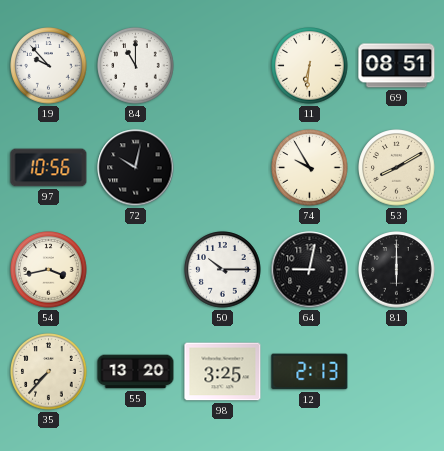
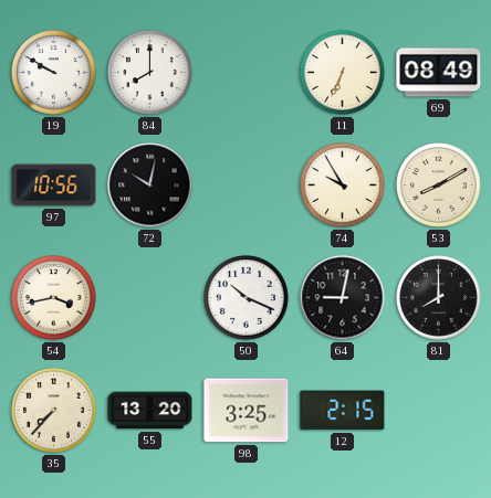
19: 9:53 -> 9:50
84: 11:00 -> 8:00
11: 6:31 -> 6:34
69: 08:51 -> 08:49
50: 10:15 -> 10:19
81: 6:00 -> 8:00
12: 2:13 -> 2:15
